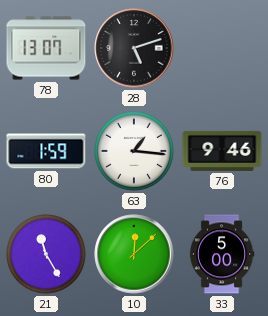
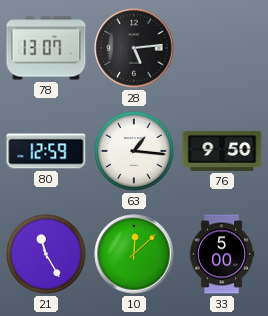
28: 5:12 -> 5:14
80: 1:59 -> 12:59
76: 9:46 -> 9:50
